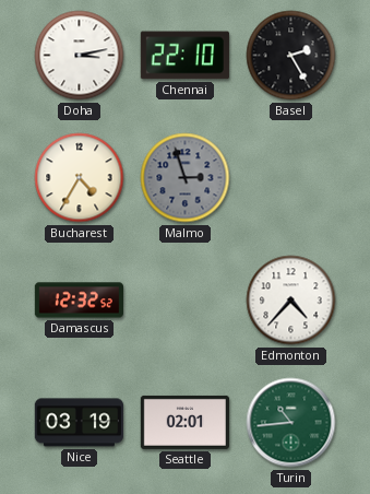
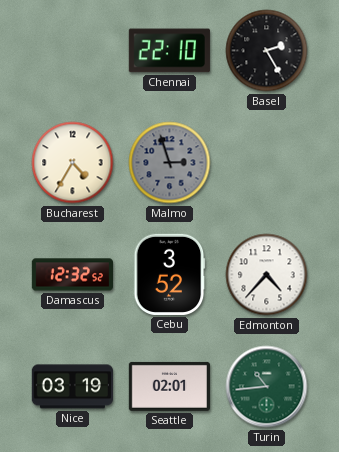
Doha: 3:13 -> none
Cebu: none -> 3:52
